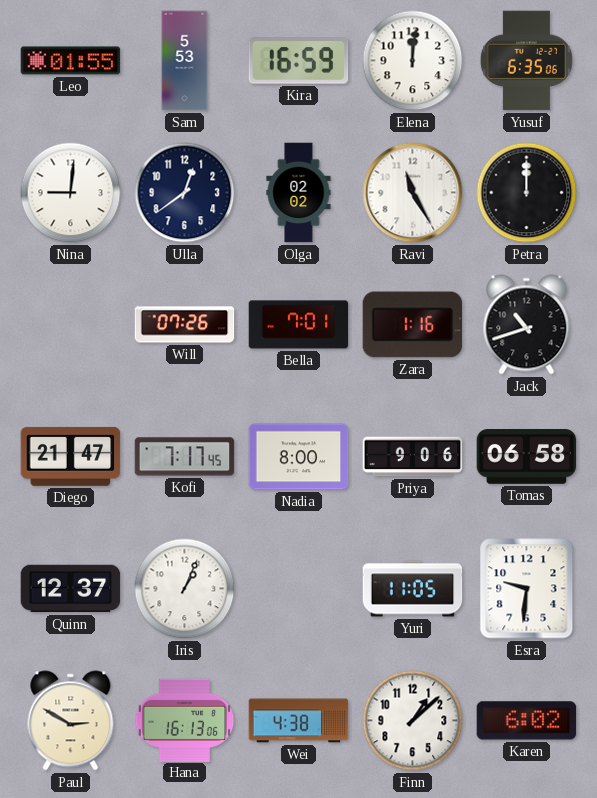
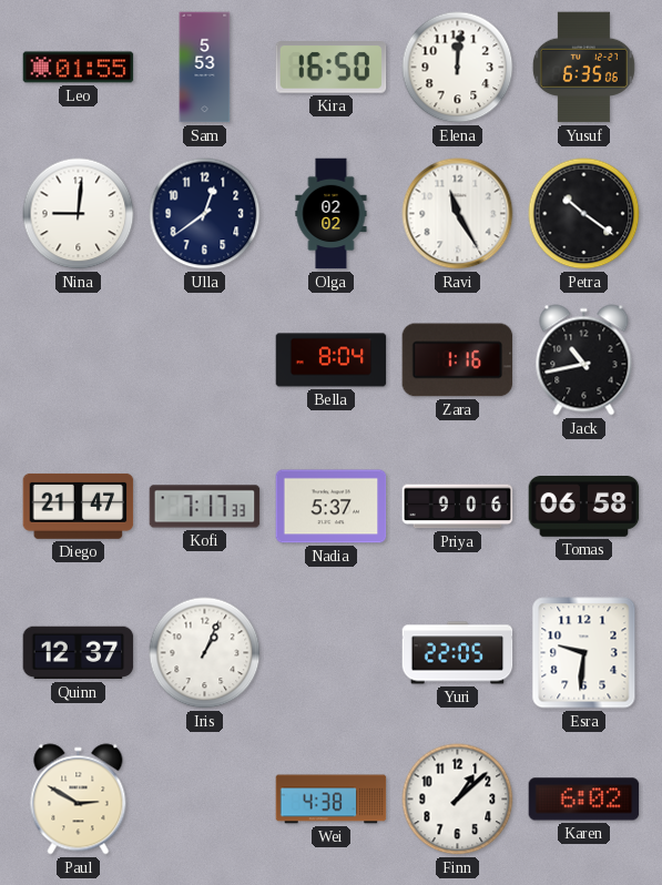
Kira: 16:59 -> 16:50
Petra: 12:00 -> 10:21
Will: 07:26 -> none
Bella: 7:01 -> 8:04
Jack: 10:42 -> 10:43
Kofi: 7:17:45 -> 7:17:33
Nadia: 8:00 -> 5:37
Yuri: 11:05 -> 22:05
Hana: 16:13 -> none
